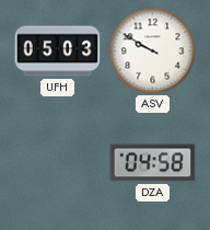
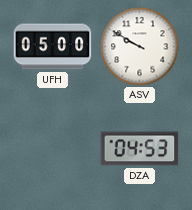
UFH: 05:03 -> 05:00
DZA: 04:58 -> 04:53
